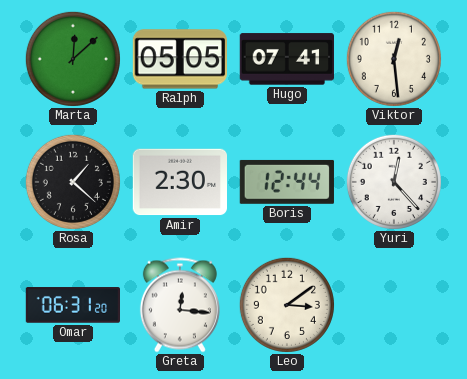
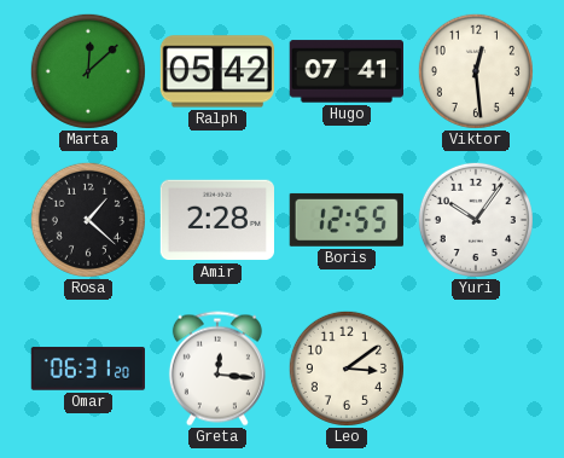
Ralph: 05:05 -> 05:42
Amir: 2:30 -> 2:28
Boris: 12:44 -> 12:55
Yuri: 12:23 -> 10:06
